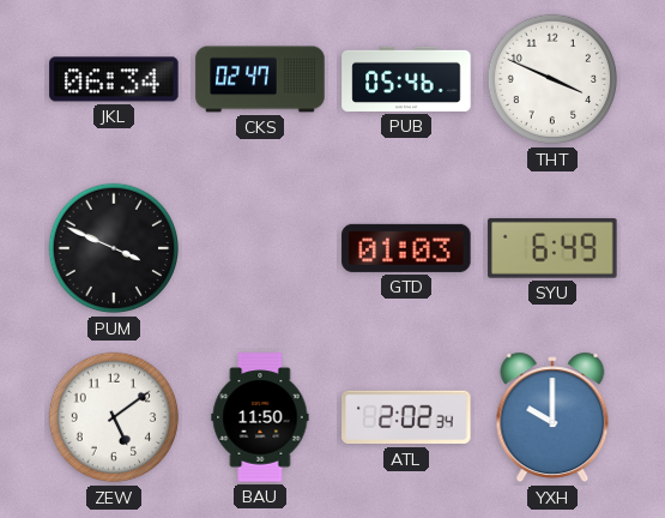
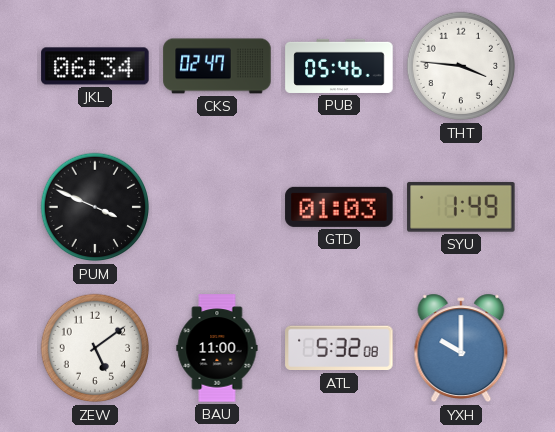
THT: 3:49 -> 3:46
SYU: 6:49 -> 1:49
BAU: 11:50 -> 11:00
ATL: 2:02 -> 5:32
